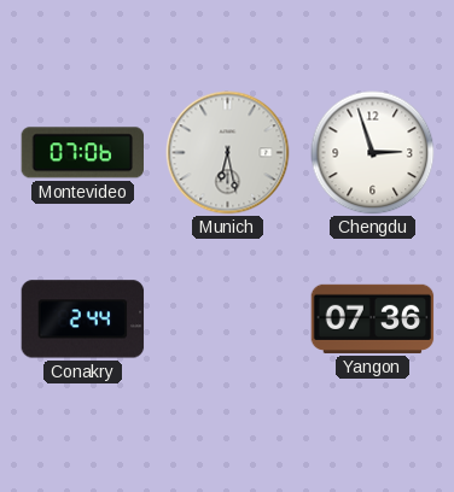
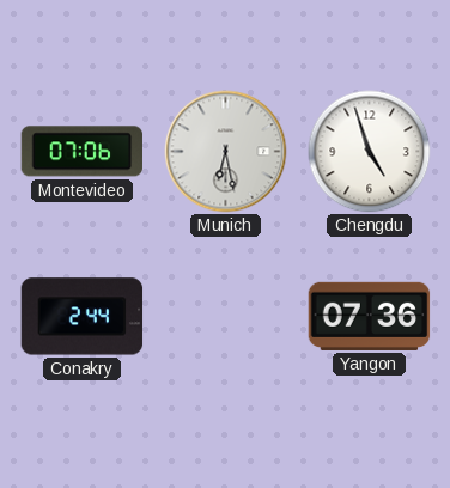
Chengdu: 2:57 -> 4:57
